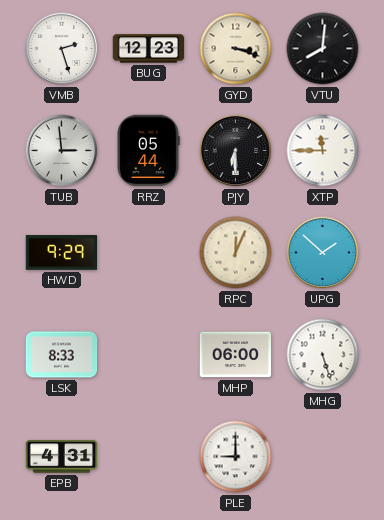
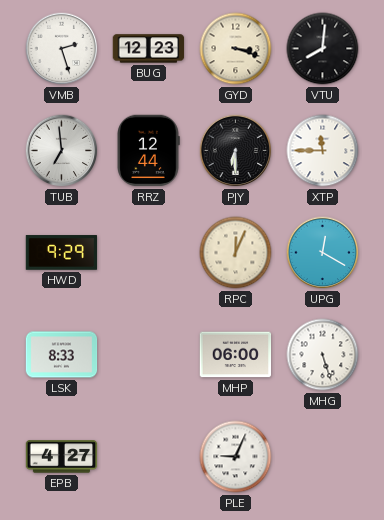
TUB: 2:59 -> 6:59
RRZ: 05:44 -> 12:44
UPG: 1:52 -> 12:20
EPB: 4:31 -> 4:27
PLE: 9:00 -> 9:04
